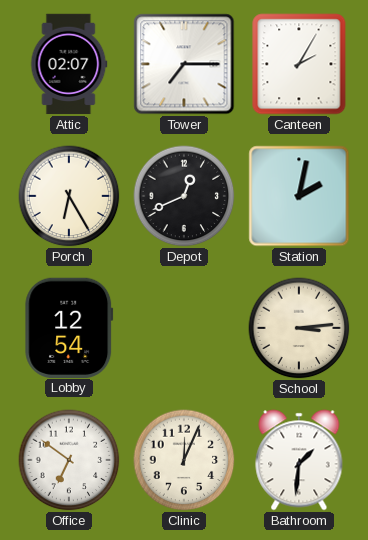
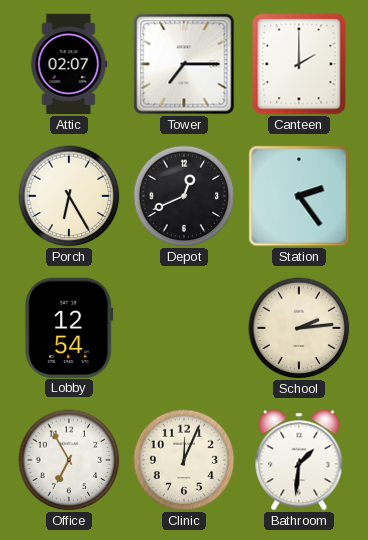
Canteen: 2:05 -> 2:00
Station: 2:02 -> 2:24
School: 3:14 -> 2:14
Office: 6:51 -> 6:55
